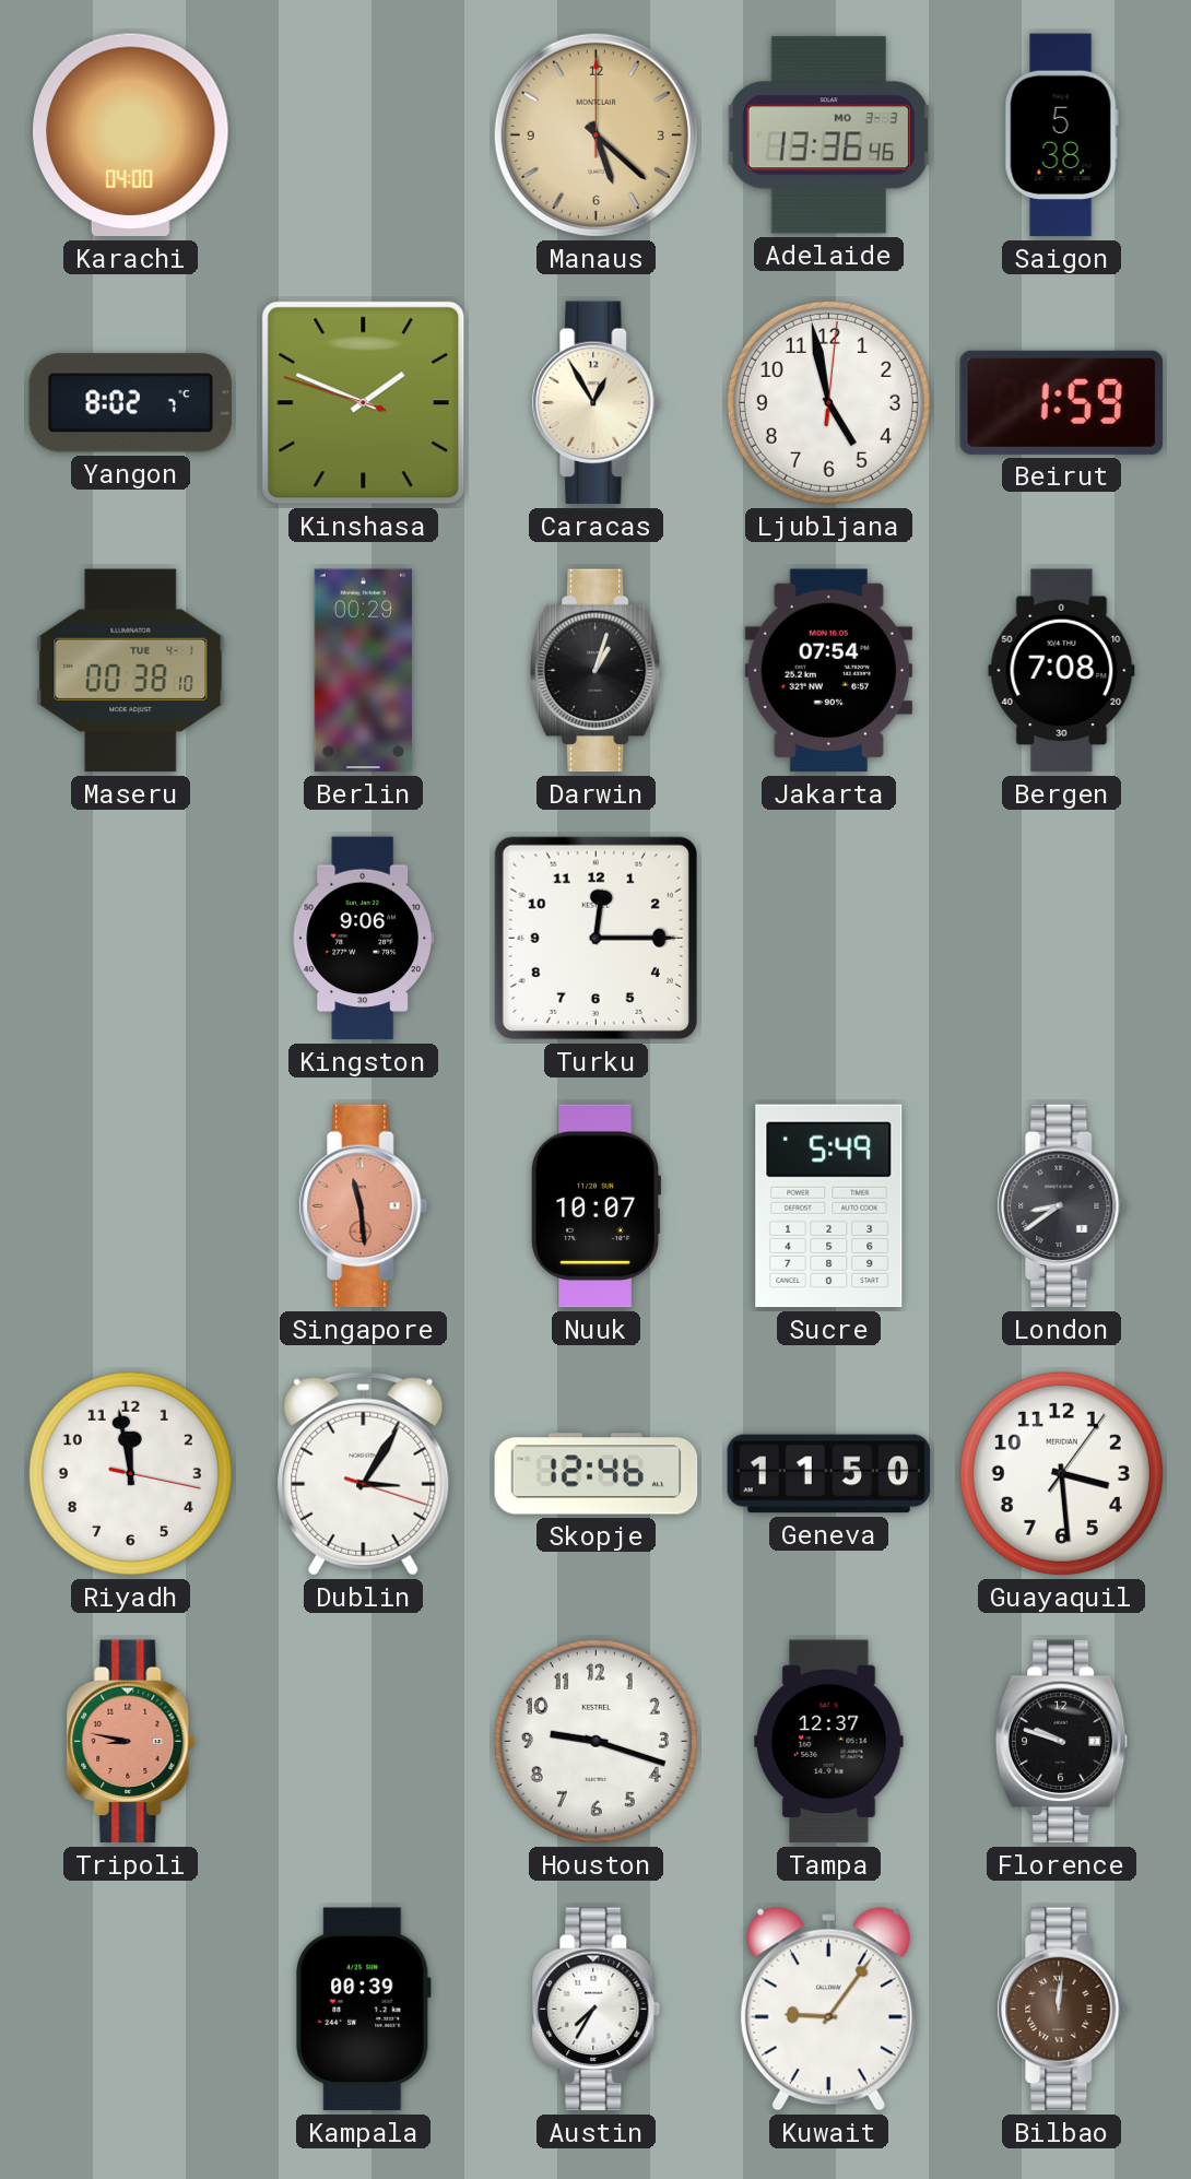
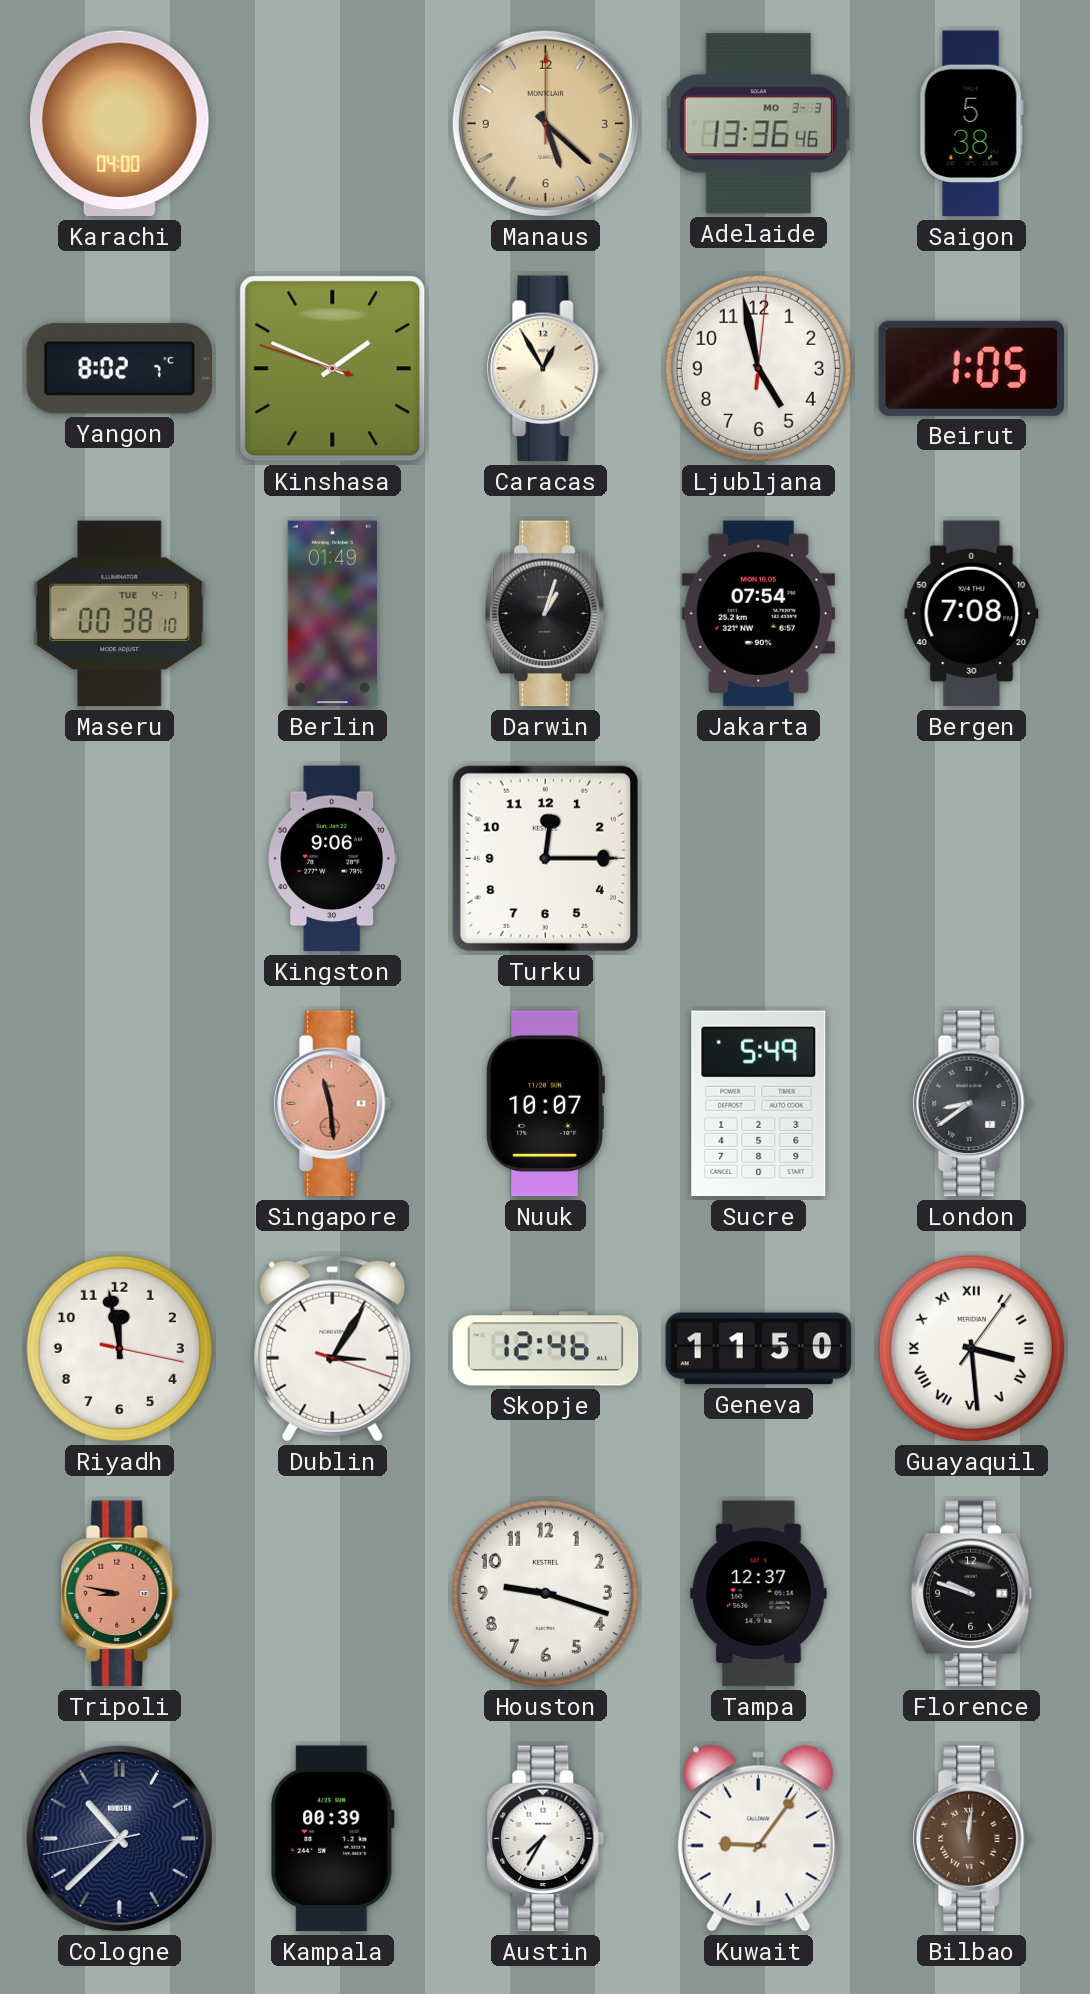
Beirut: 1:59 -> 1:05
Berlin: 00:29 -> 01:49
Guayaquil numerals: Arabic -> Roman
Cologne: none -> 10:37
